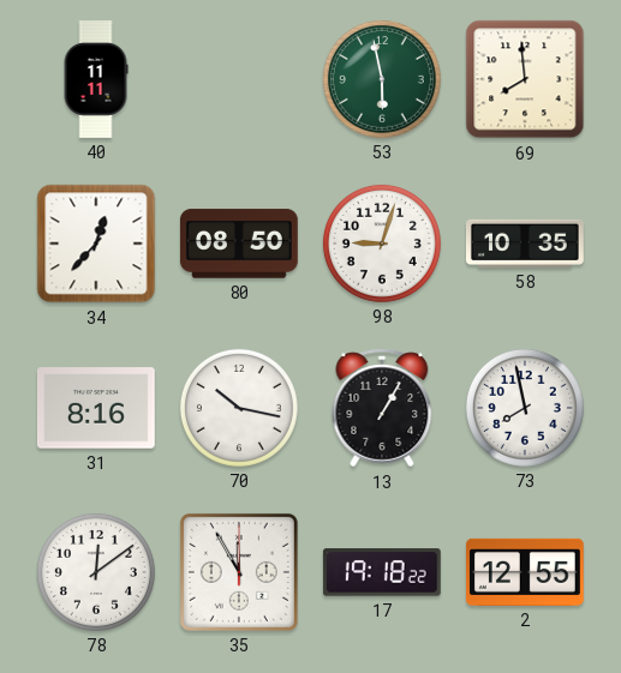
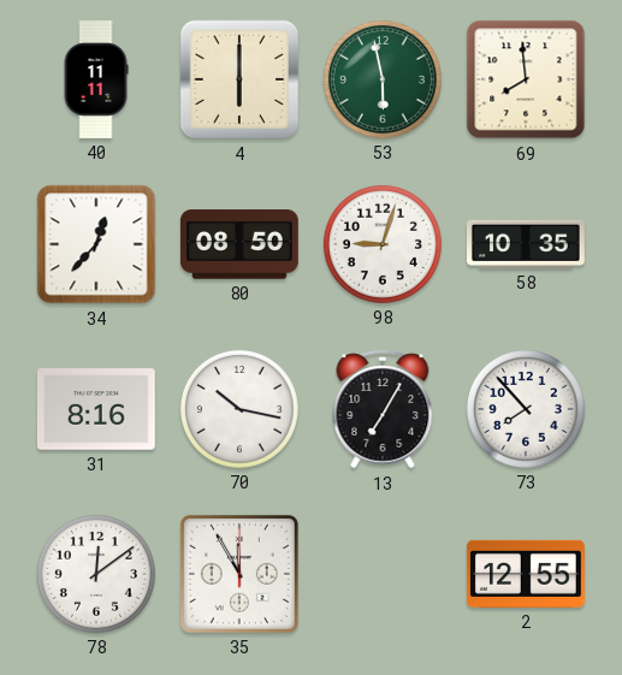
4: none -> 6:00
13: 1:05 -> 7:05
73: 7:58 -> 7:53
17: 19:18 -> none
